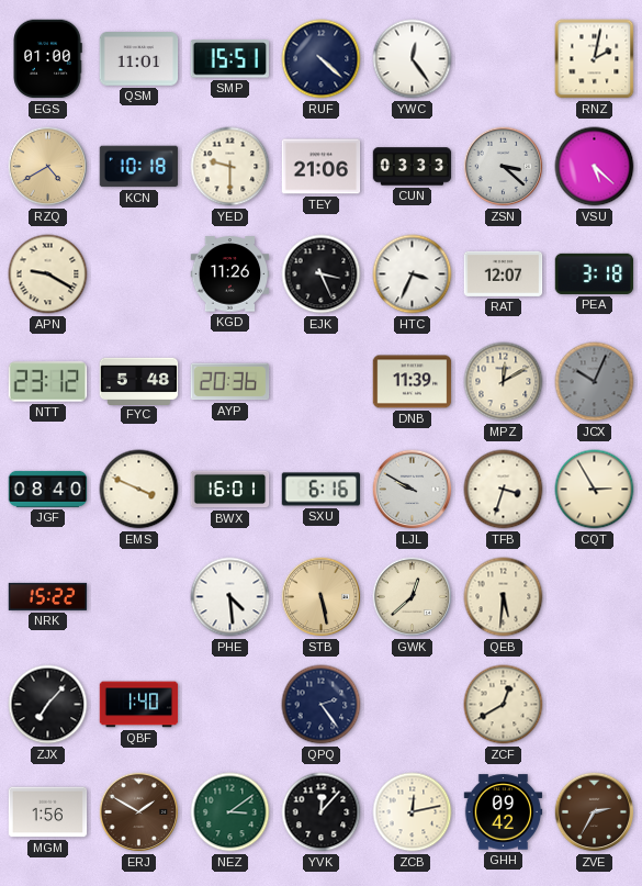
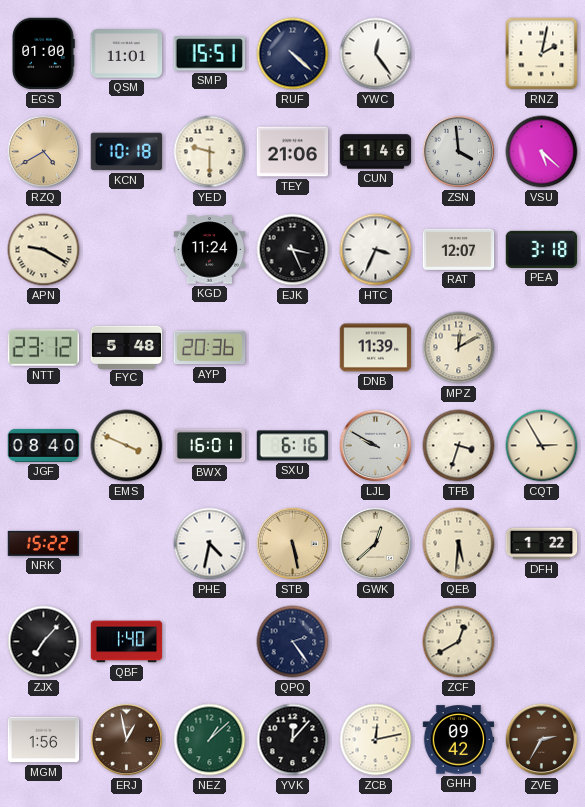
CUN: 03:33 -> 11:46
ZSN: 3:22 -> 3:59
KGD: 11:26 -> 11:24
JCX: 10:04 -> none
PHE: 4:29 -> 4:32
DFH: none -> 1:22
ERJ: 1:50 -> 12:58
NEZ: 3:09 -> 1:08
